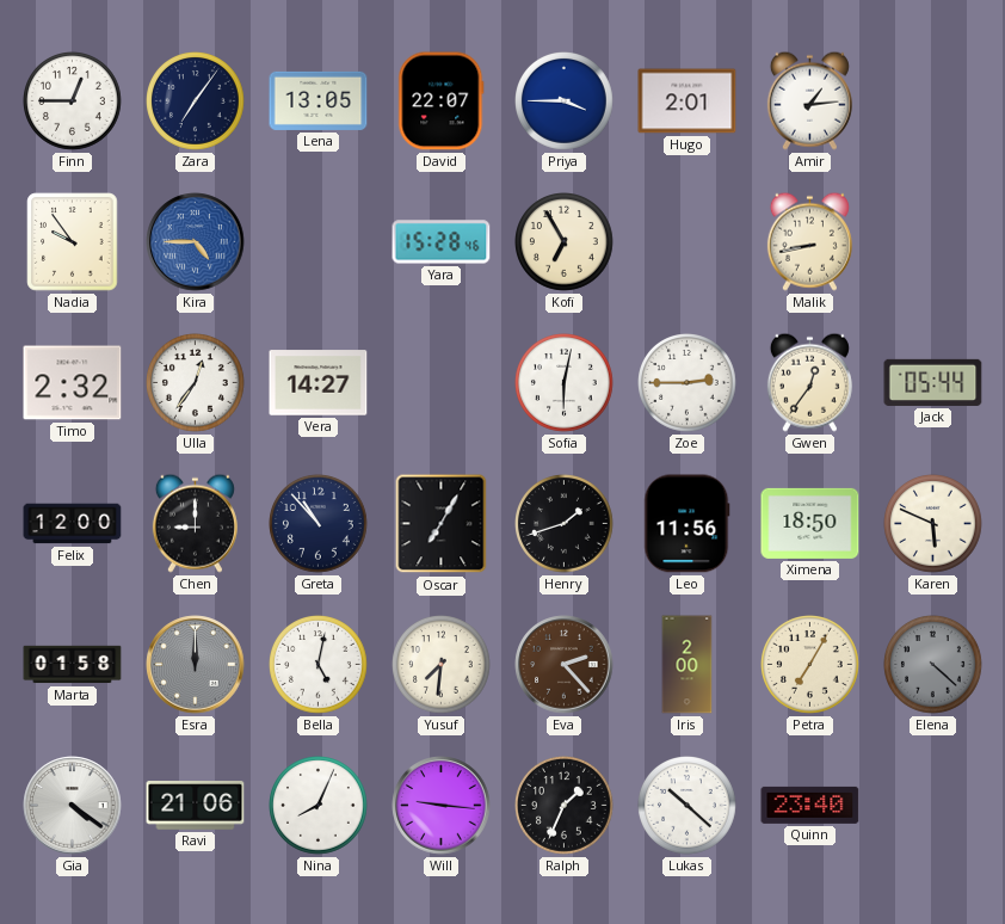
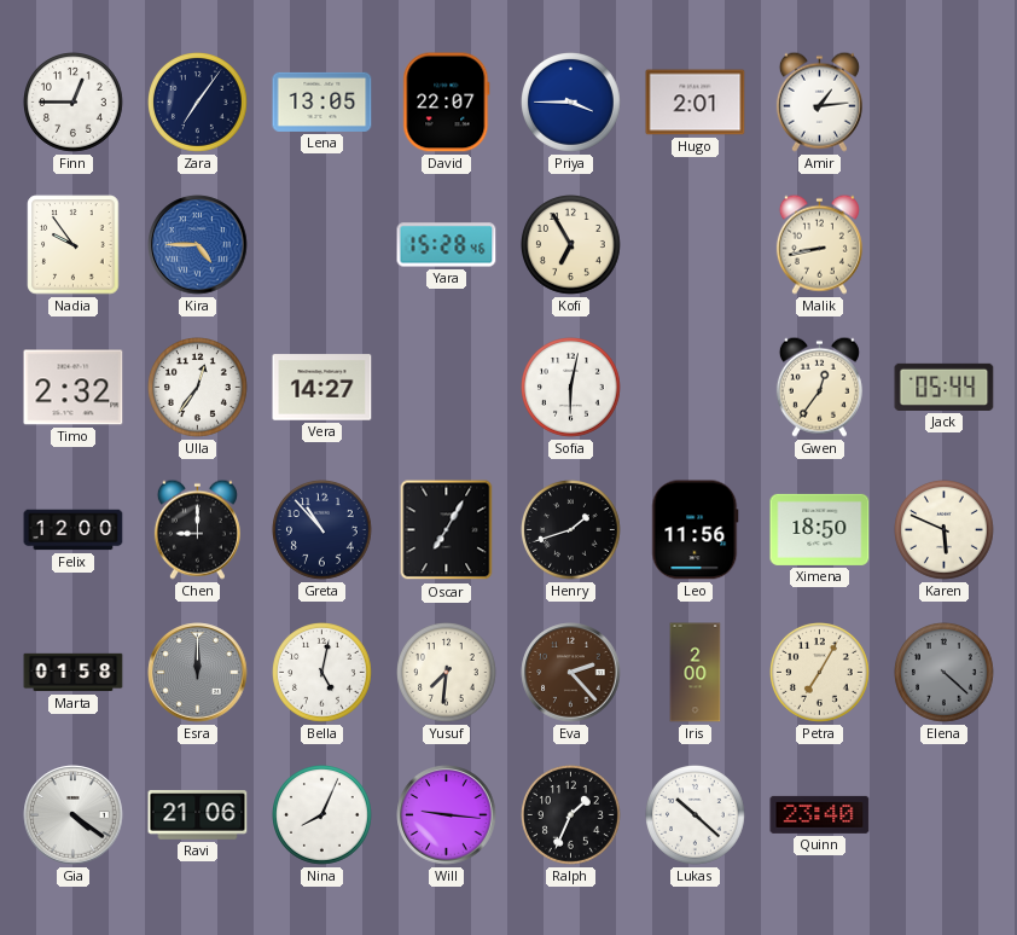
Zoe: 2:45 -> none
